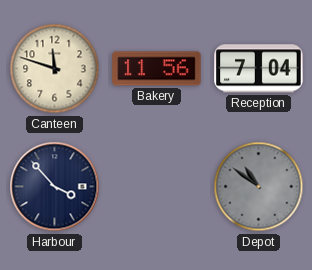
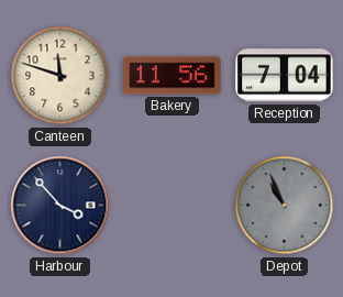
Depot: 10:51 -> 10:56
